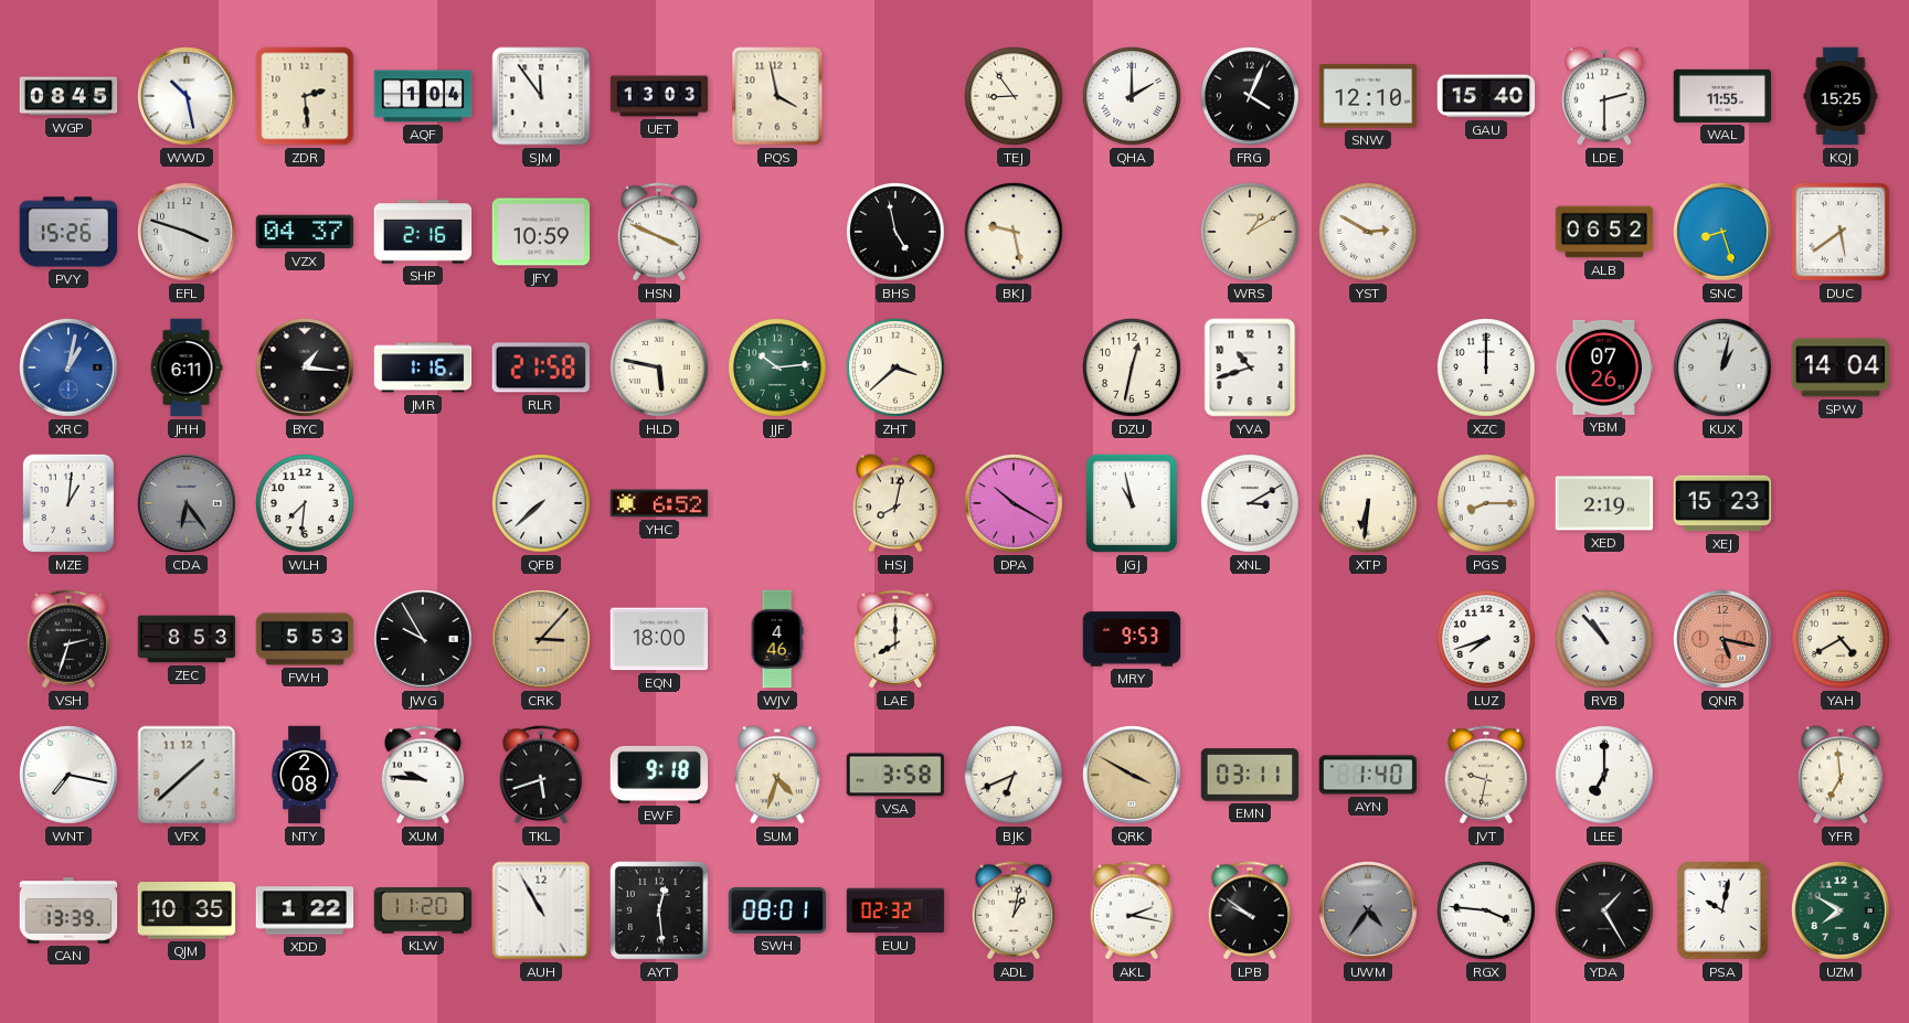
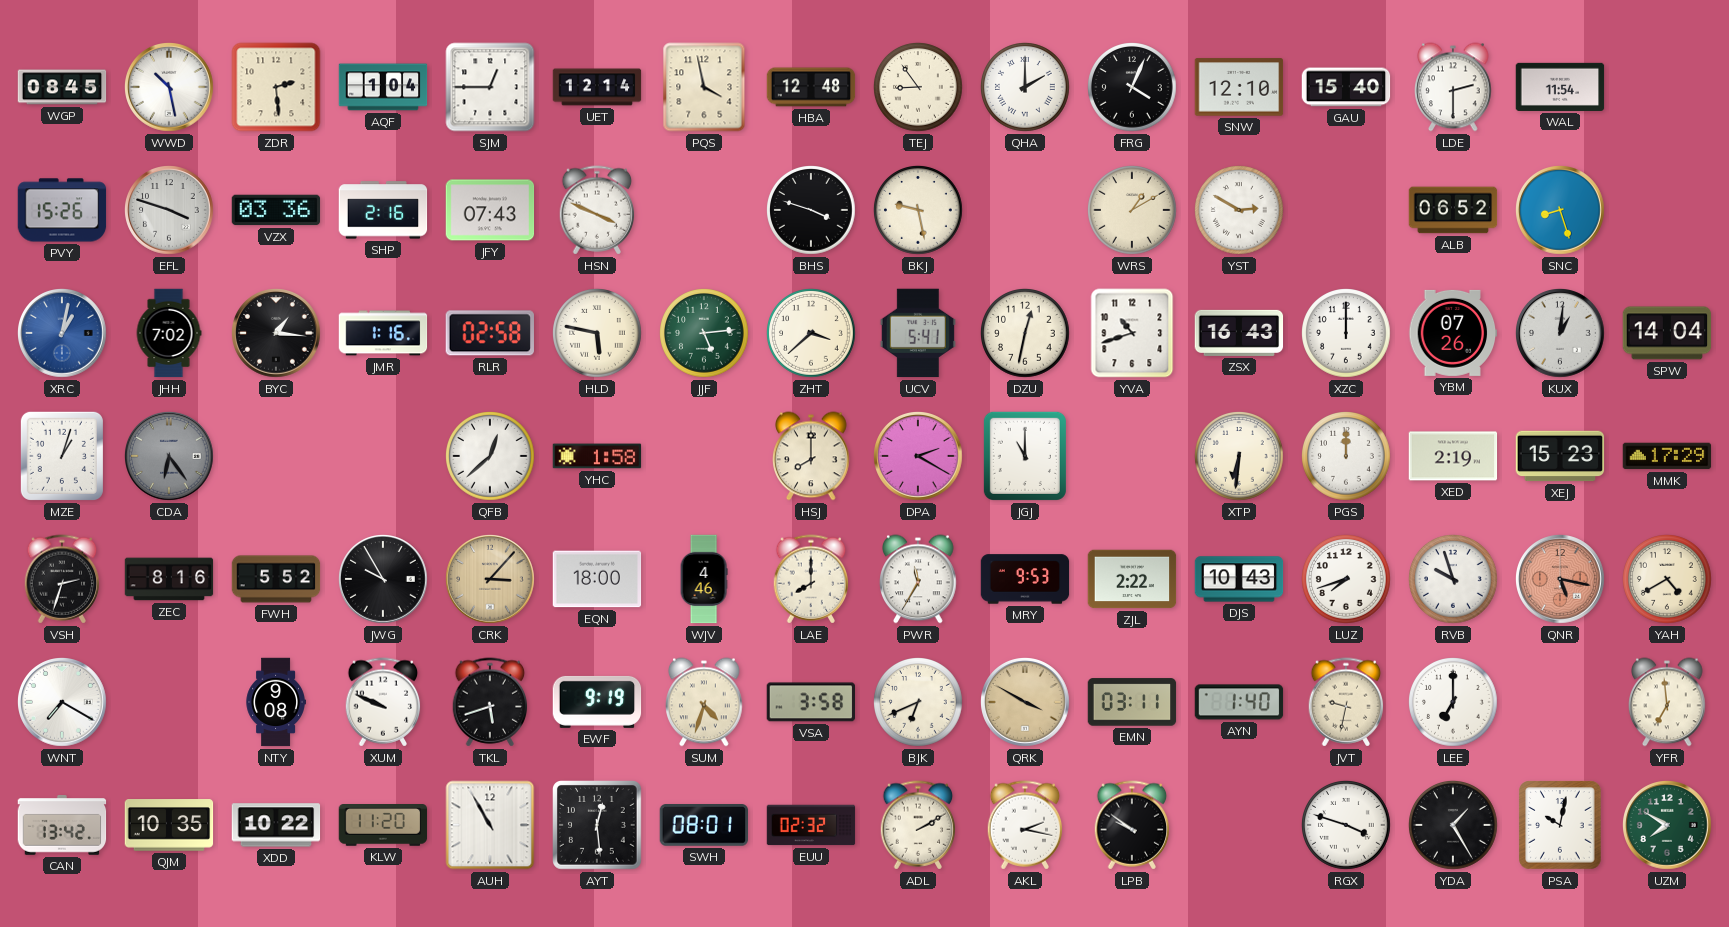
SJM: 11:54 -> 12:45
UET: 13:03 -> 12:14
HBA: none -> 12:48
WAL: 11:55 -> 11:54
KQJ: 15:25 -> none
VZX: 04:37 -> 03:36
JFY: 10:59 -> 07:43
BHS: 4:58 -> 3:48
DUC: 5:39 -> none
JHH: 6:11 -> 7:02
RLR: 21:58 -> 02:58
JJF: 10:14 -> 5:14
UCV: none -> 5:41
ZSX: none -> 16:43
KUX: 1:02 -> 1:01
MZE: 1:01 -> 1:03
WLH: 7:31 -> none
QFB: 7:38 -> 12:38
YHC: 6:52 -> 1:58
HSJ: 8:02 -> 8:00
DPA: 10:20 -> 2:20
JGJ: 10:58 -> 11:00
XNL: 3:10 -> none
PGS: 8:15 -> 12:00
MMK: none -> 17:29
ZEC: 8:53 -> 8:16
FWH: 5:53 -> 5:52
PWR: none -> 11:35
ZJL: none -> 2:22
DJS: none -> 10:43
RVB: 10:53 -> 9:57
WNT: 7:17 -> 7:20
VFX: 1:38 -> none
NTY: 2:08 -> 9:08
XUM: 9:46 -> 9:49
EWF: 9:18 -> 9:19
CAN: 13:39 -> 13:42
XDD: 1:22 -> 10:22
ADL: 1:02 -> 2:10
UWM: 4:36 -> none
RGX: 3:46 -> 3:48
